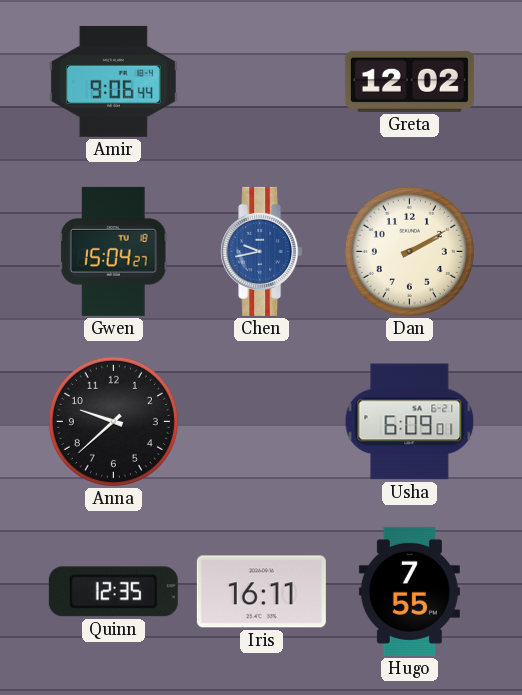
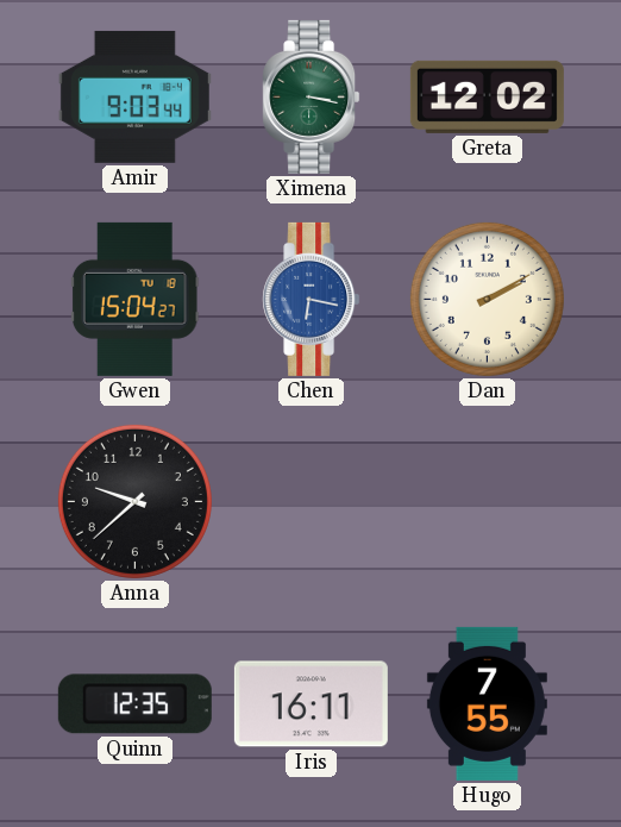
Amir: 9:06 -> 9:03
Ximena: none -> 3:17
Chen: 9:43 -> 6:17
Usha: 6:09 -> none
